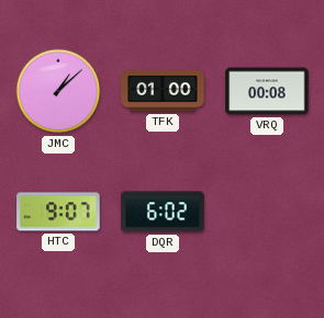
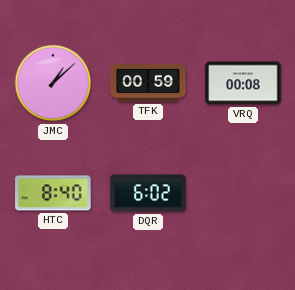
TFK: 01:00 -> 00:59
HTC: 9:07 -> 8:40
